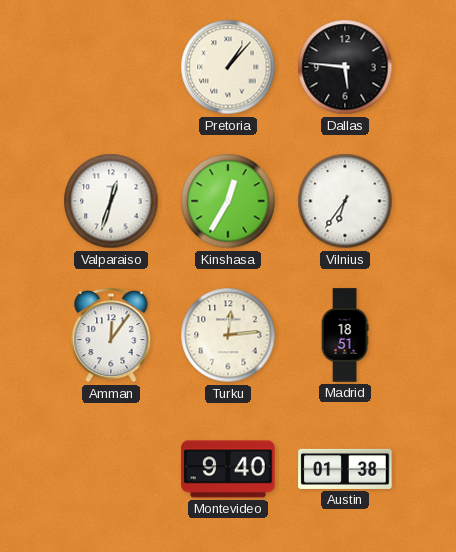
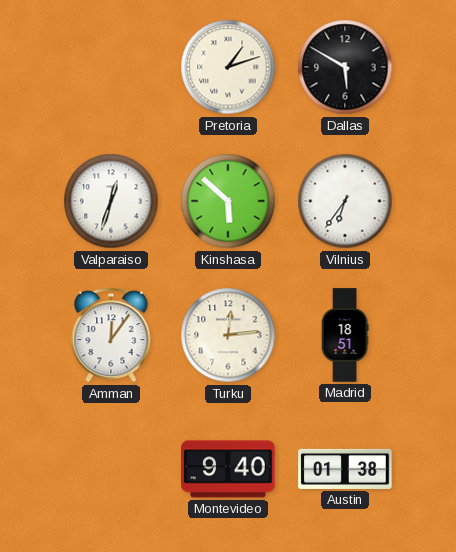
Pretoria: 1:07 -> 1:12
Dallas: 5:46 -> 5:50
Kinshasa: 12:35 -> 5:52
